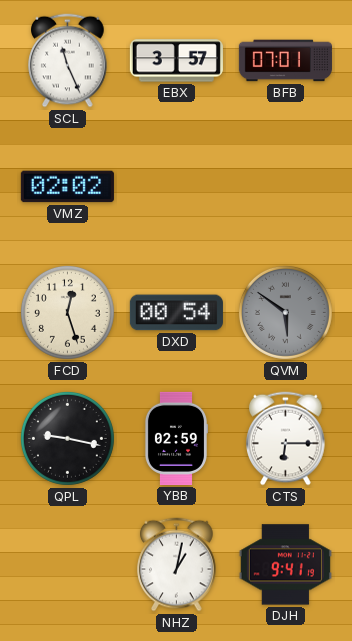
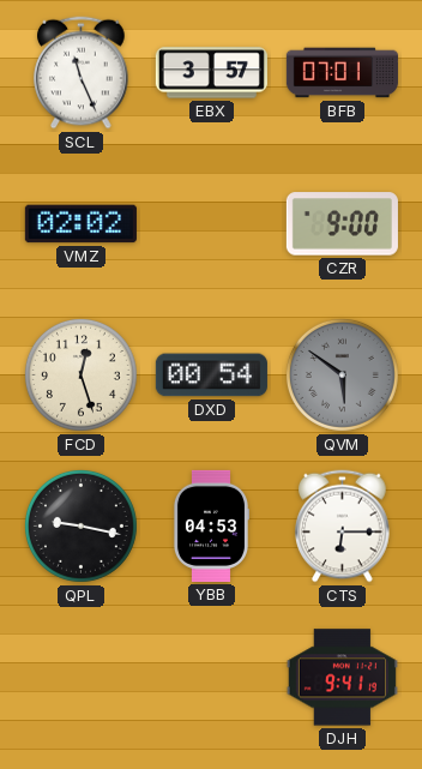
CZR: none -> 9:00
YBB: 02:59 -> 04:53
NHZ: 1:02 -> none
